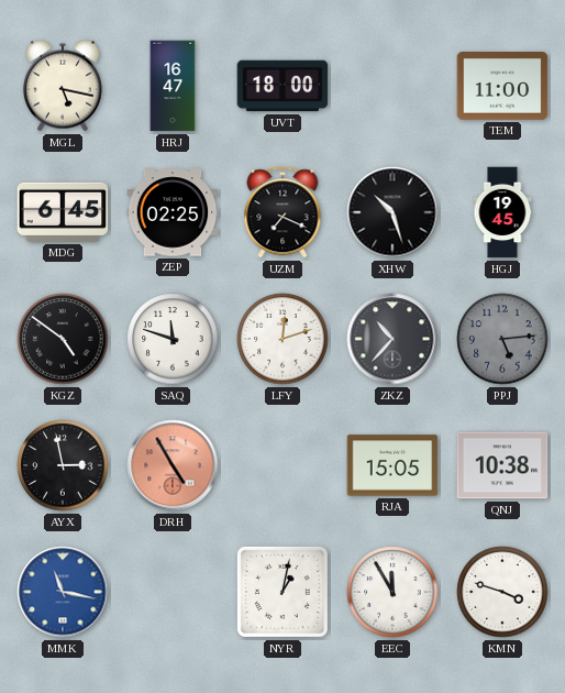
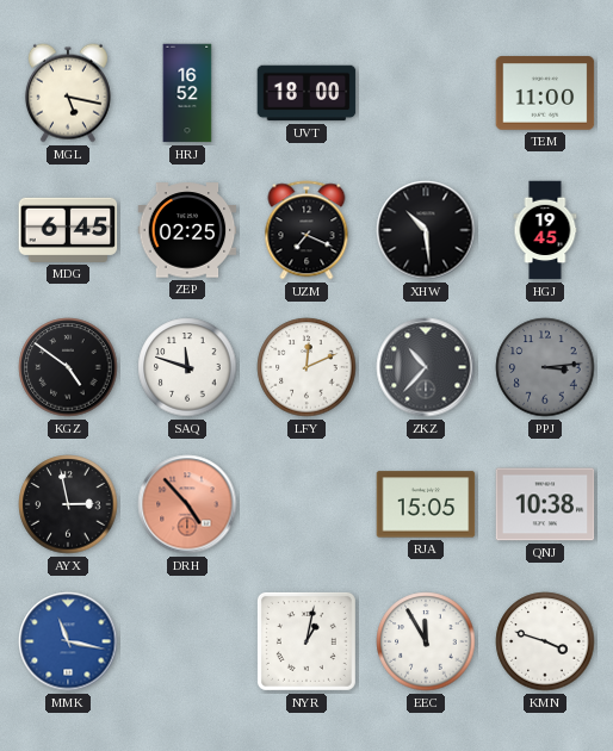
HRJ: 16:47 -> 16:52
XHW: 10:27 -> 10:29
LFY: 12:12 -> 12:11
PPJ: 5:14 -> 3:14
DRH: 4:55 -> 4:53
